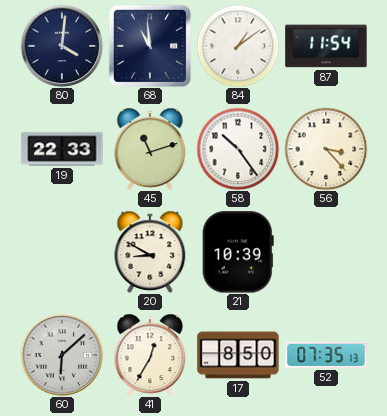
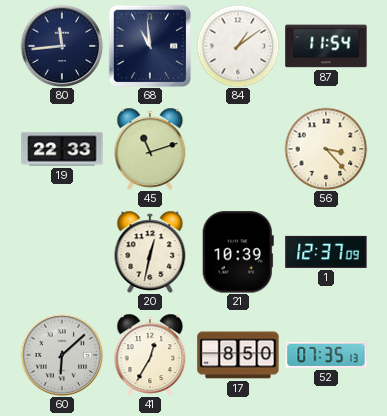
80: 4:01 -> 11:44
58: 10:24 -> none
20: 8:50 -> 12:32
1: none -> 12:37
